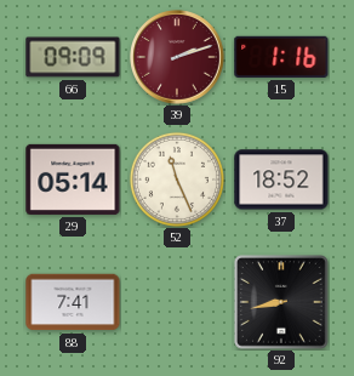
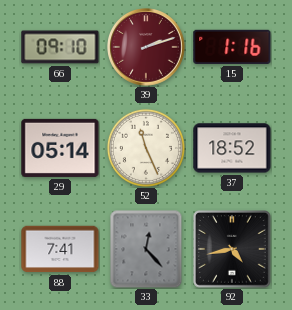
66: 09:09 -> 09:10
33: none -> 12:23
92: 8:43 -> 4:43
